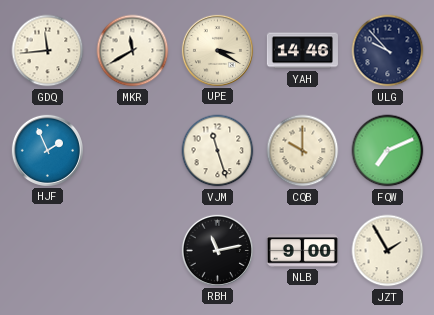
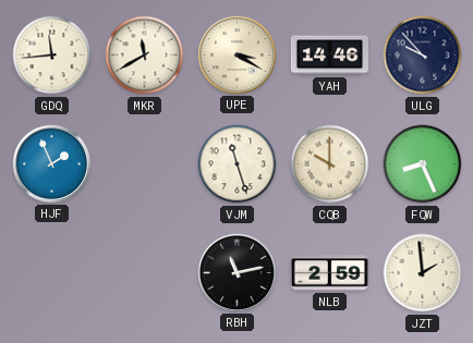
FQW: 7:11 -> 8:26
NLB: 9:00 -> 2:59
JZT: 1:55 -> 1:59
